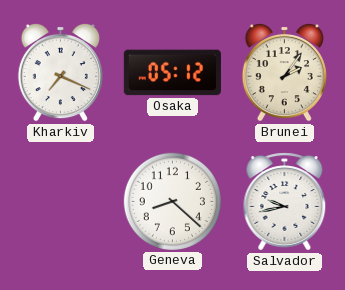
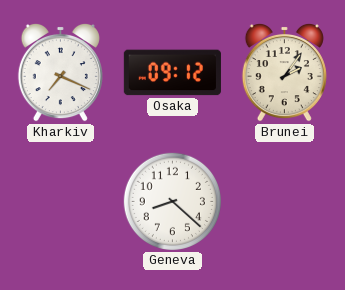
Osaka: 05:12 -> 09:12
Salvador: 9:43 -> none
